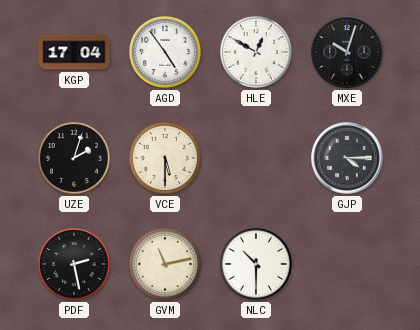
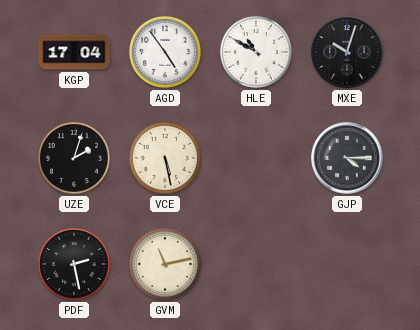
HLE: 12:50 -> 10:50
VCE: 5:30 -> 5:28
NLC: 10:30 -> none
